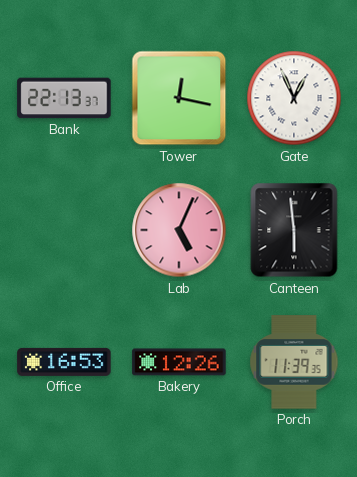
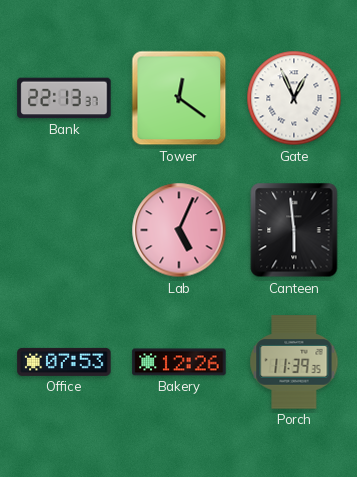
Tower: 12:17 -> 12:21
Office: 16:53 -> 07:53
